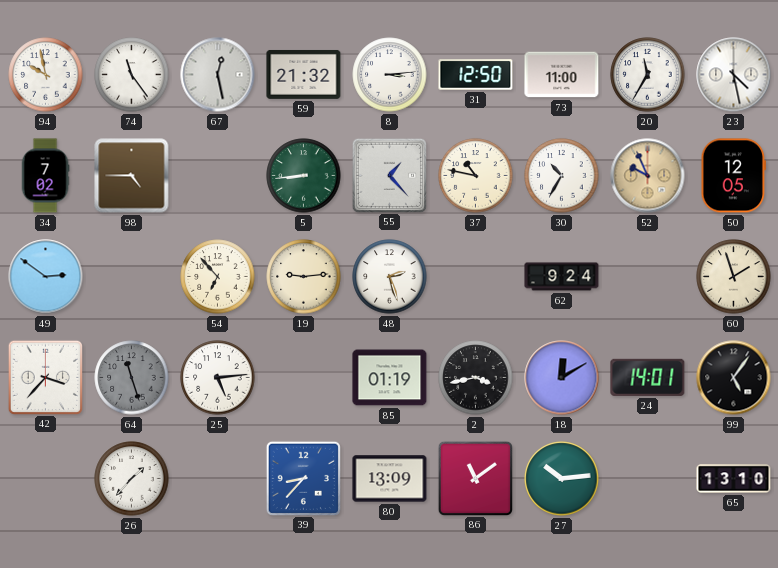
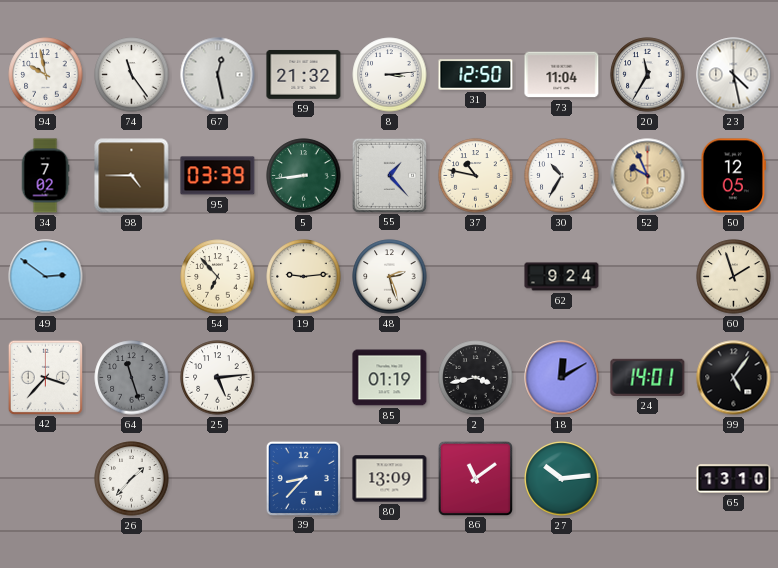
73: 11:00 -> 11:04
95: none -> 03:39
